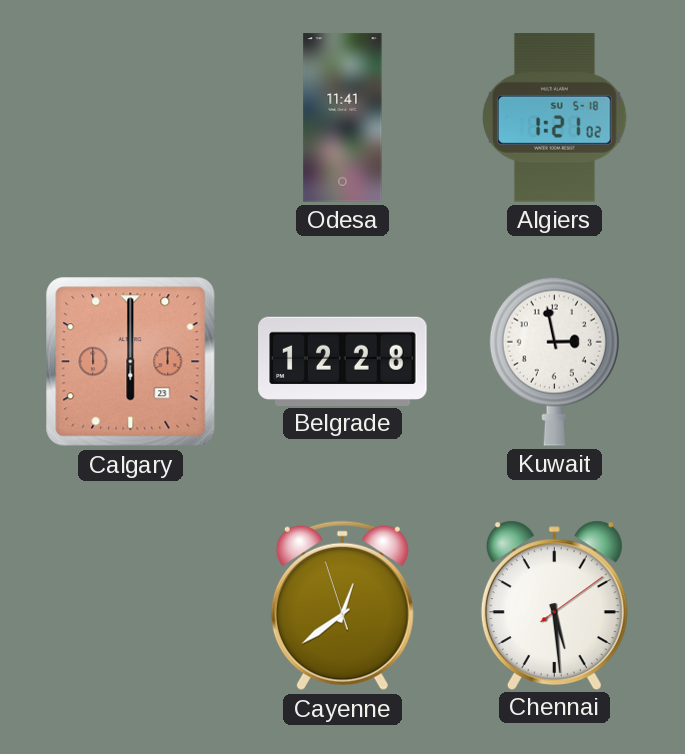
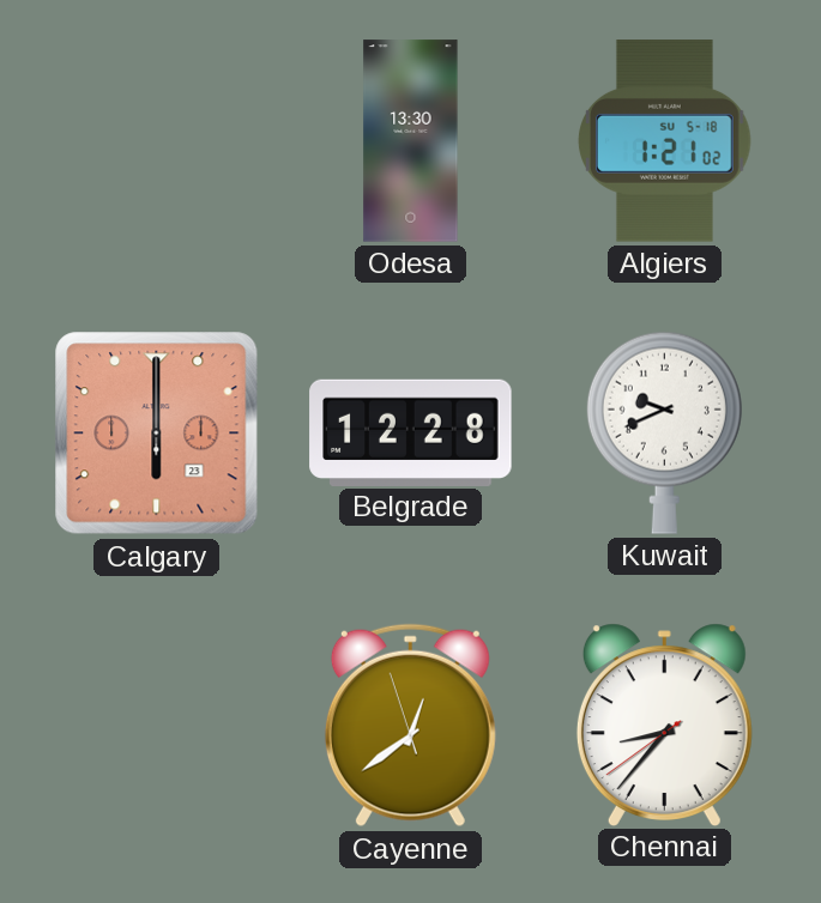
Odesa: 11:41 -> 13:30
Kuwait: 2:58 -> 9:41
Chennai: 5:29 -> 8:36
